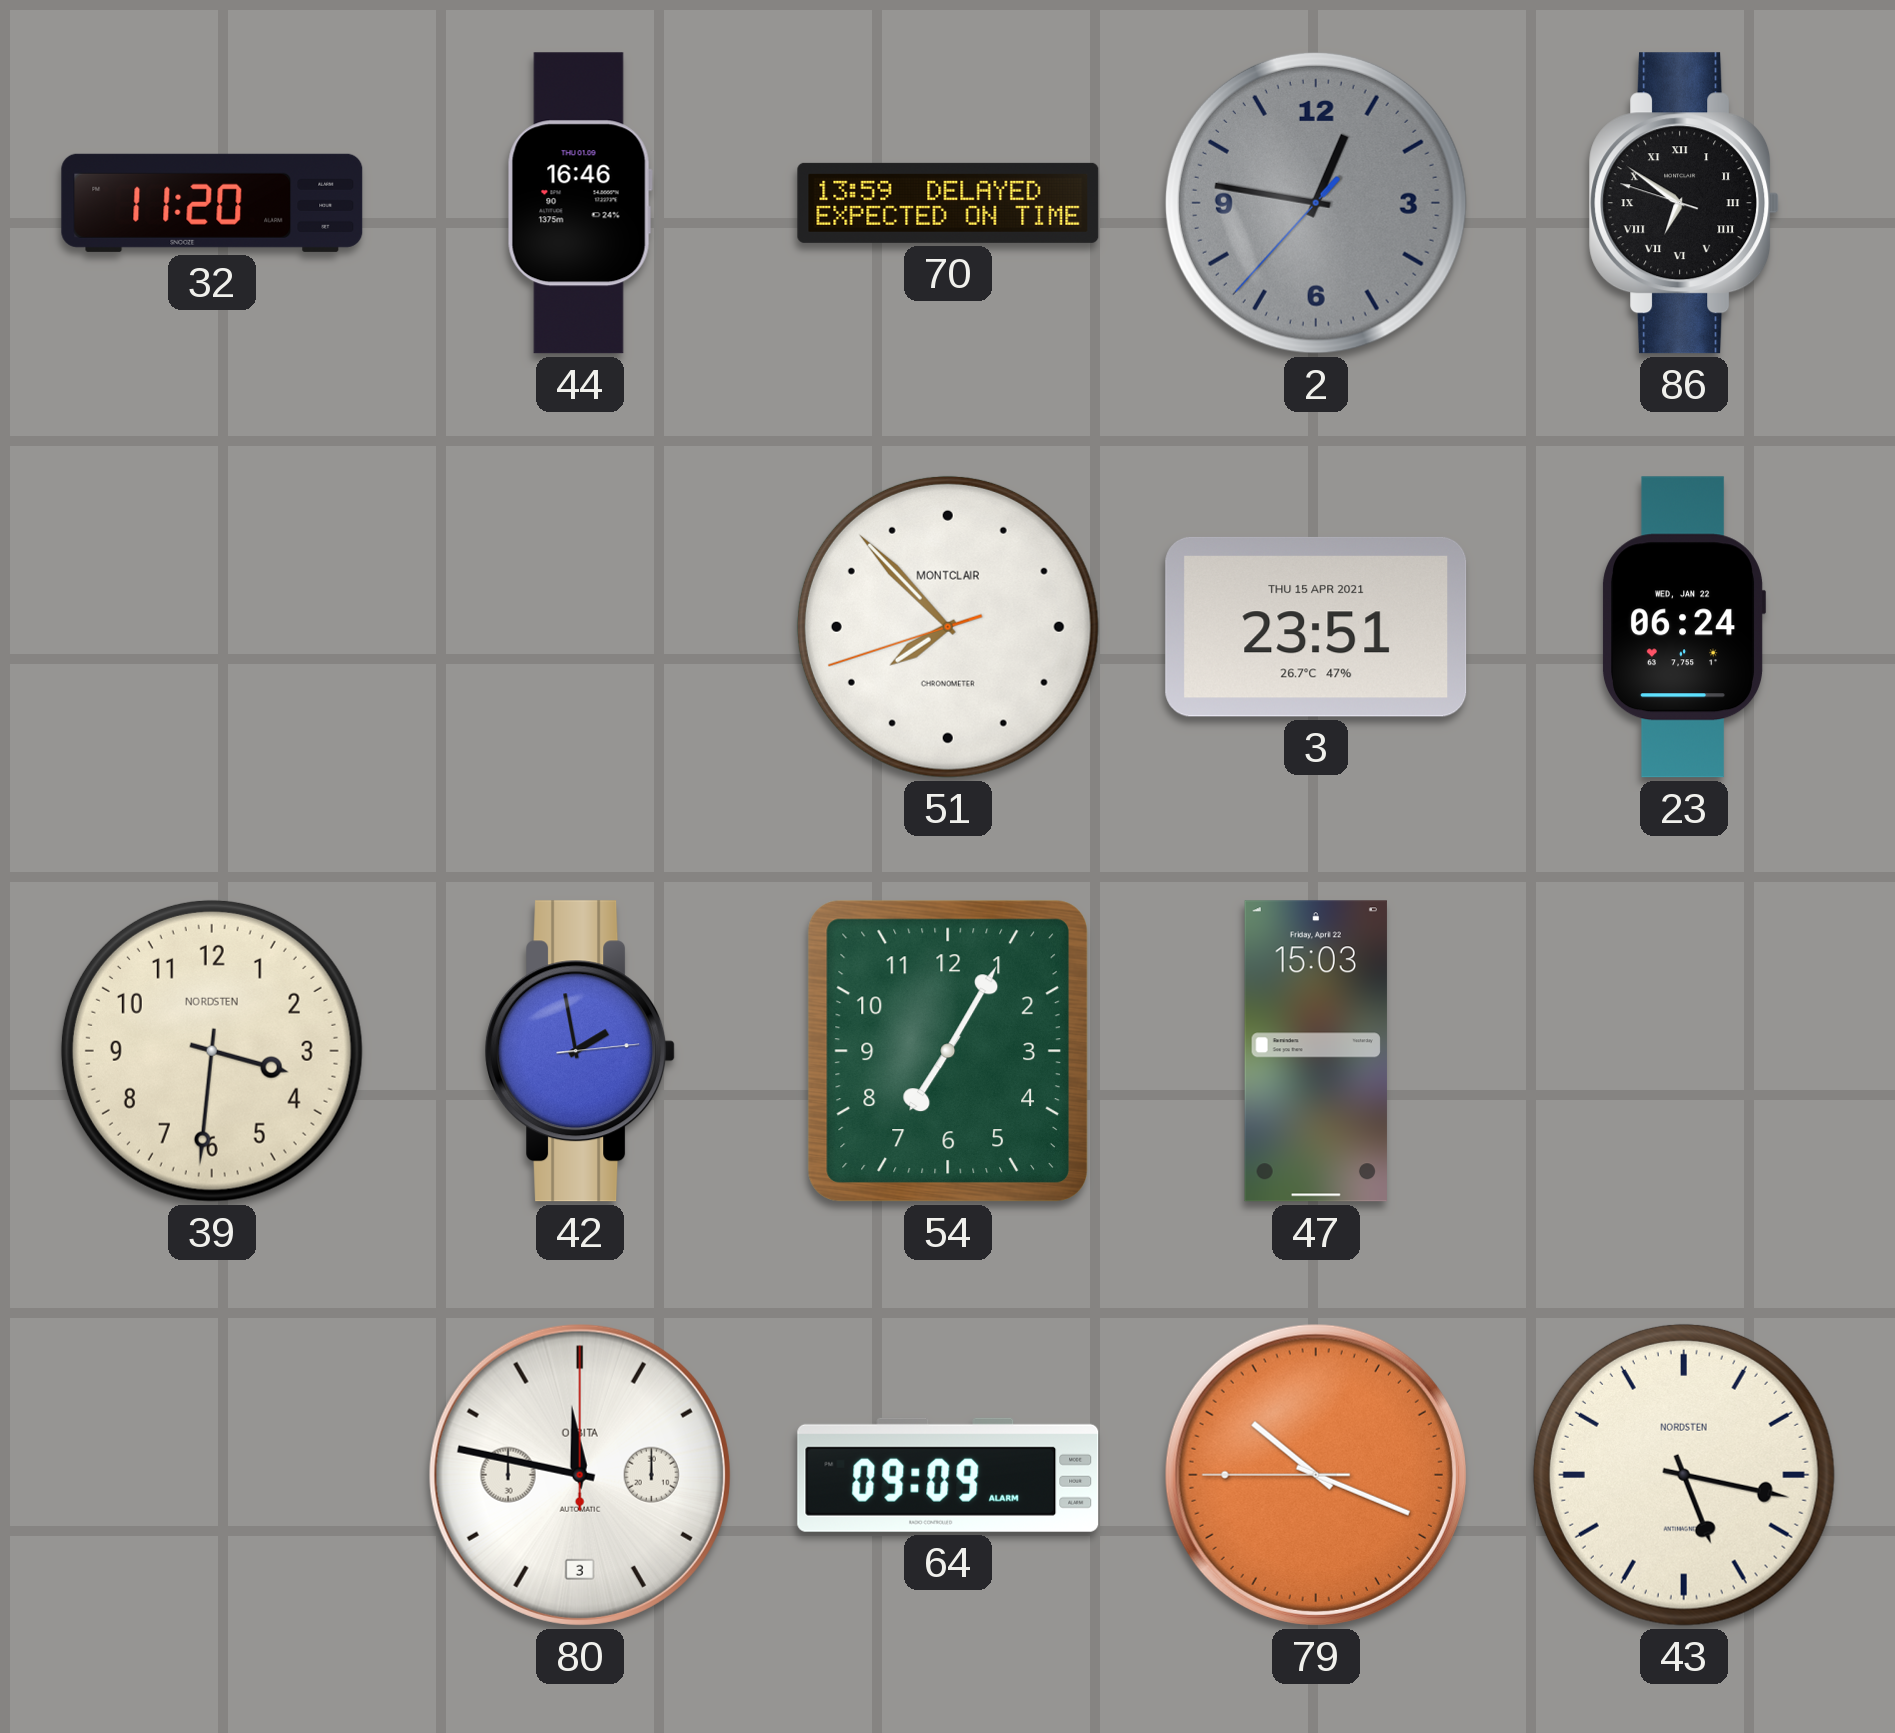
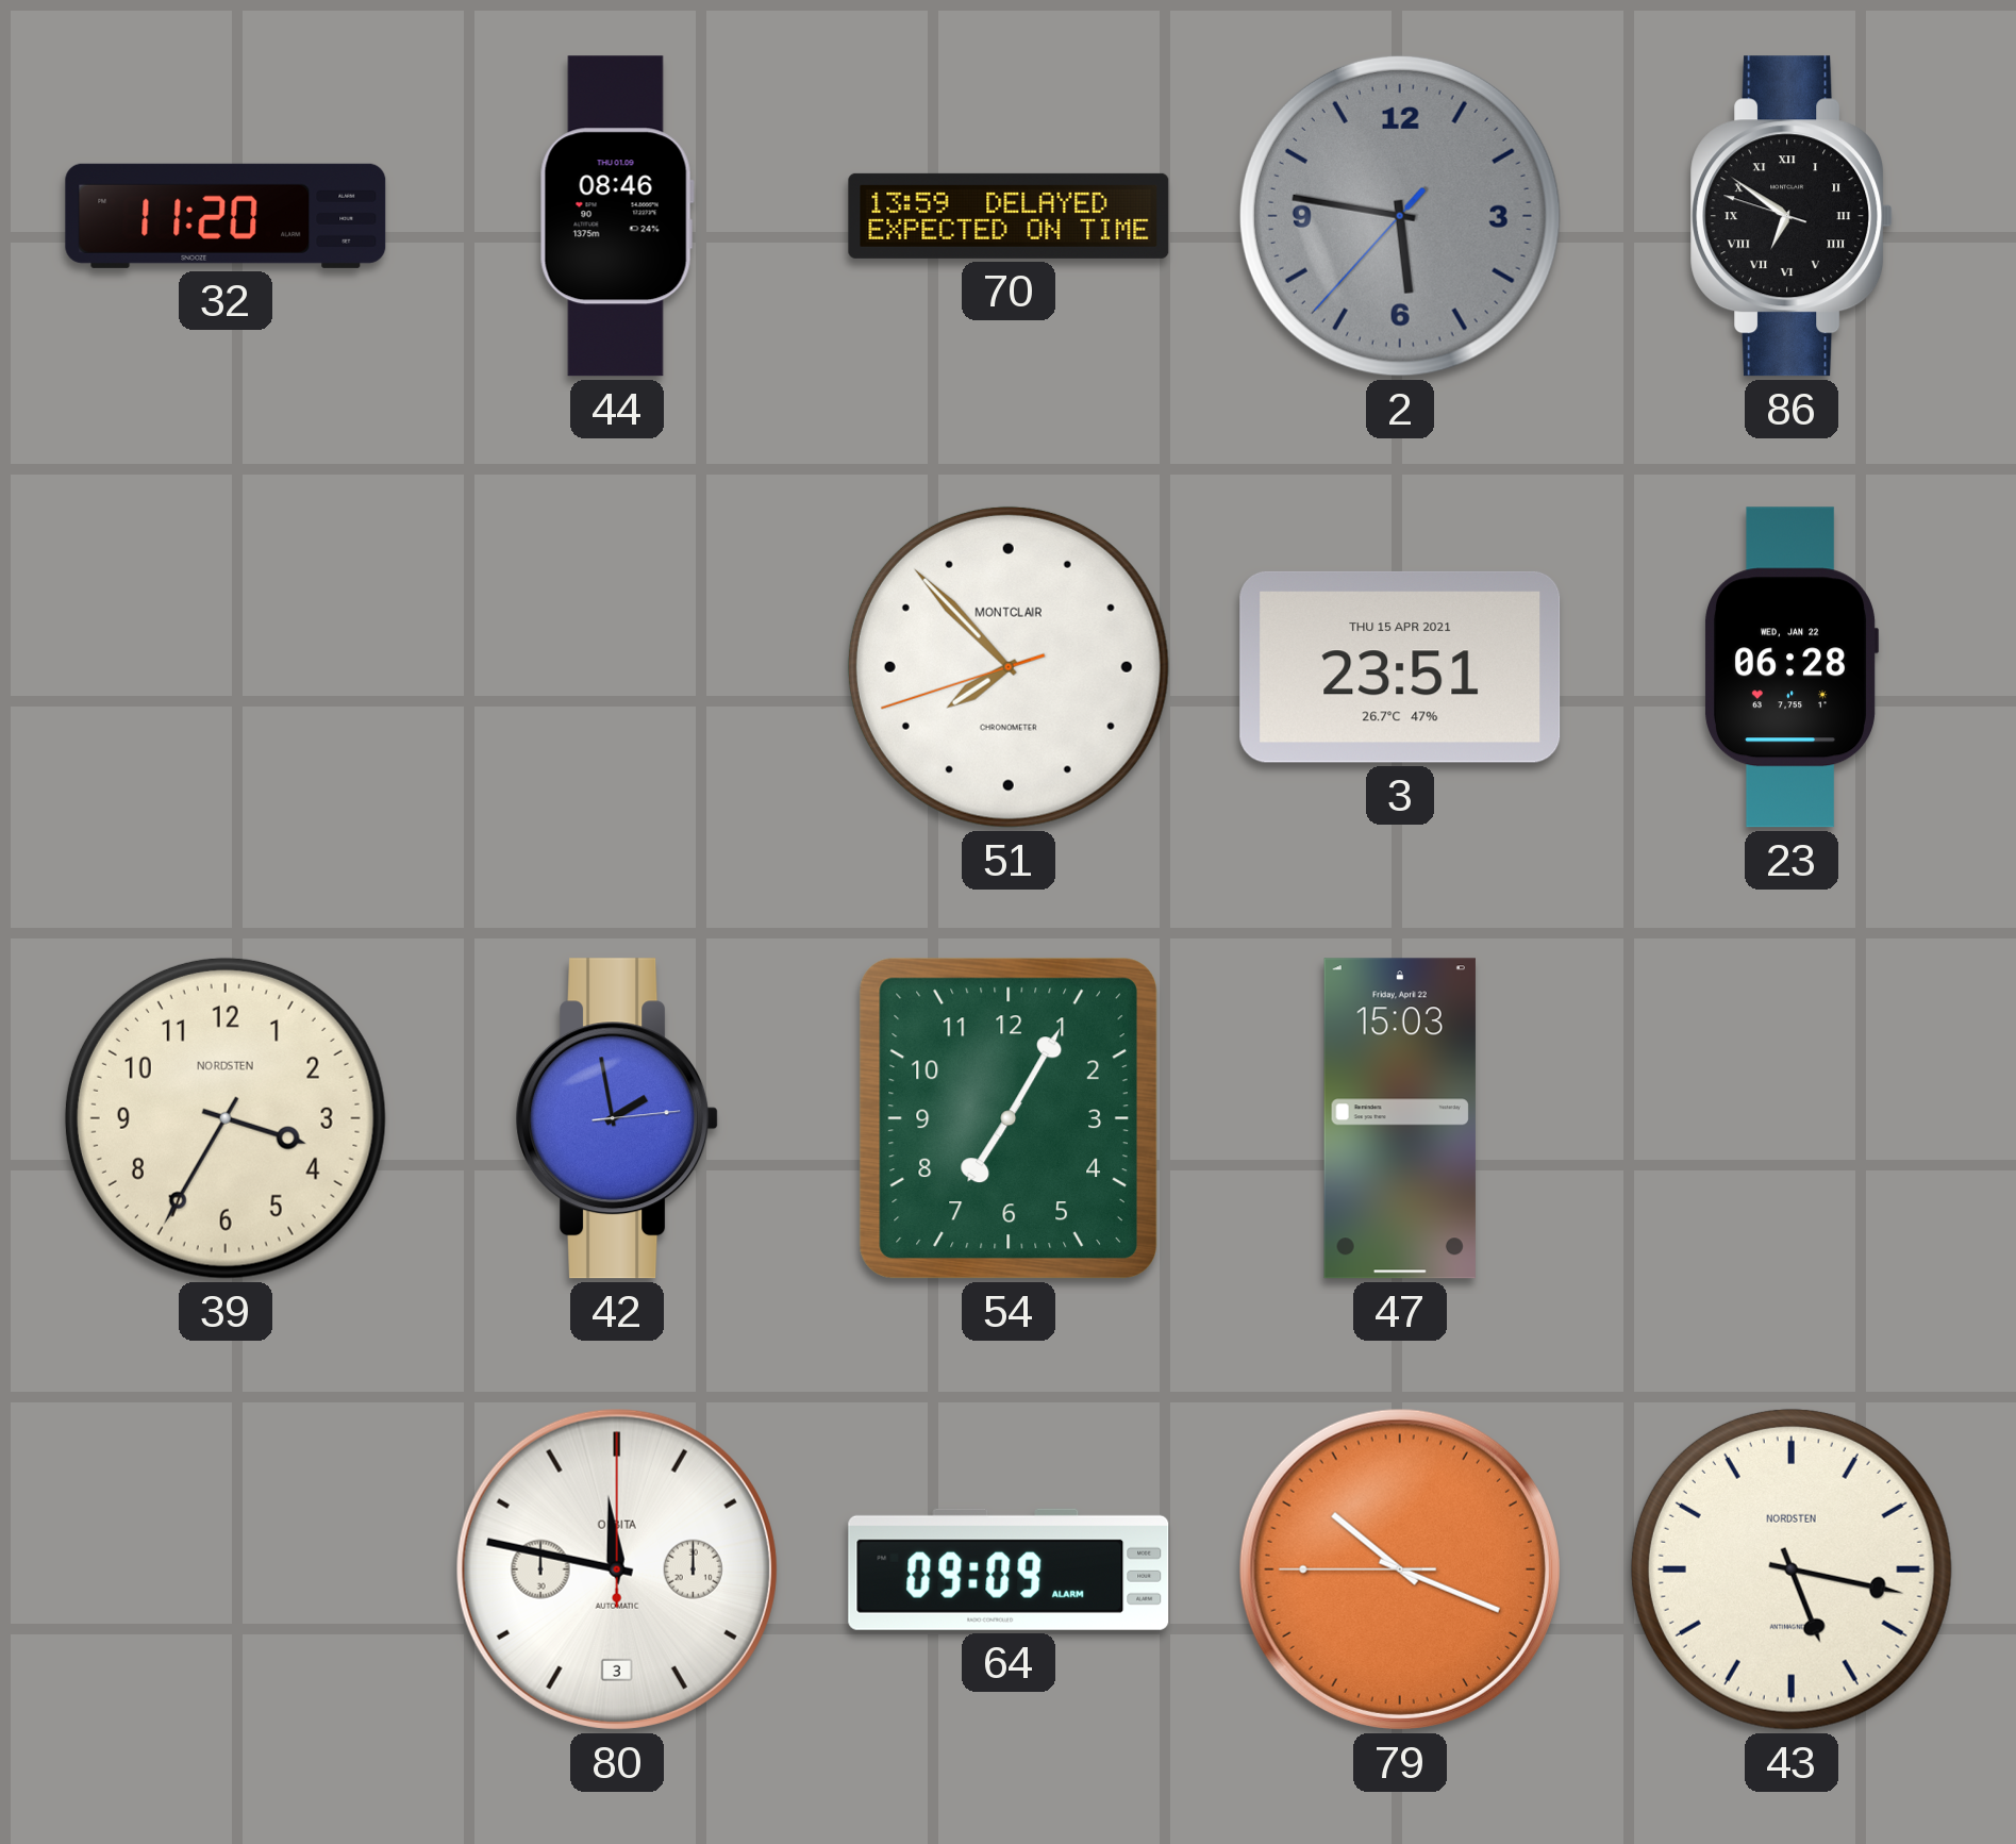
44: 16:46 -> 08:46
2: 12:46 -> 5:46
23: 06:24 -> 06:28
39: 3:31 -> 3:35
